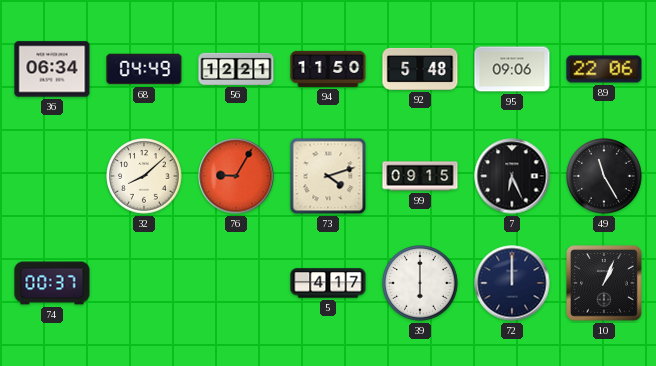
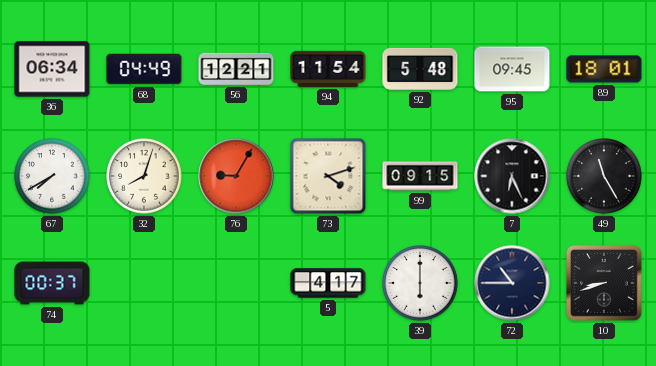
94: 11:50 -> 11:54
95: 09:06 -> 09:45
89: 22:06 -> 18:01
67: none -> 7:40
32: 8:08 -> 8:03
72: 12:00 -> 10:45
10: 1:04 -> 8:42
